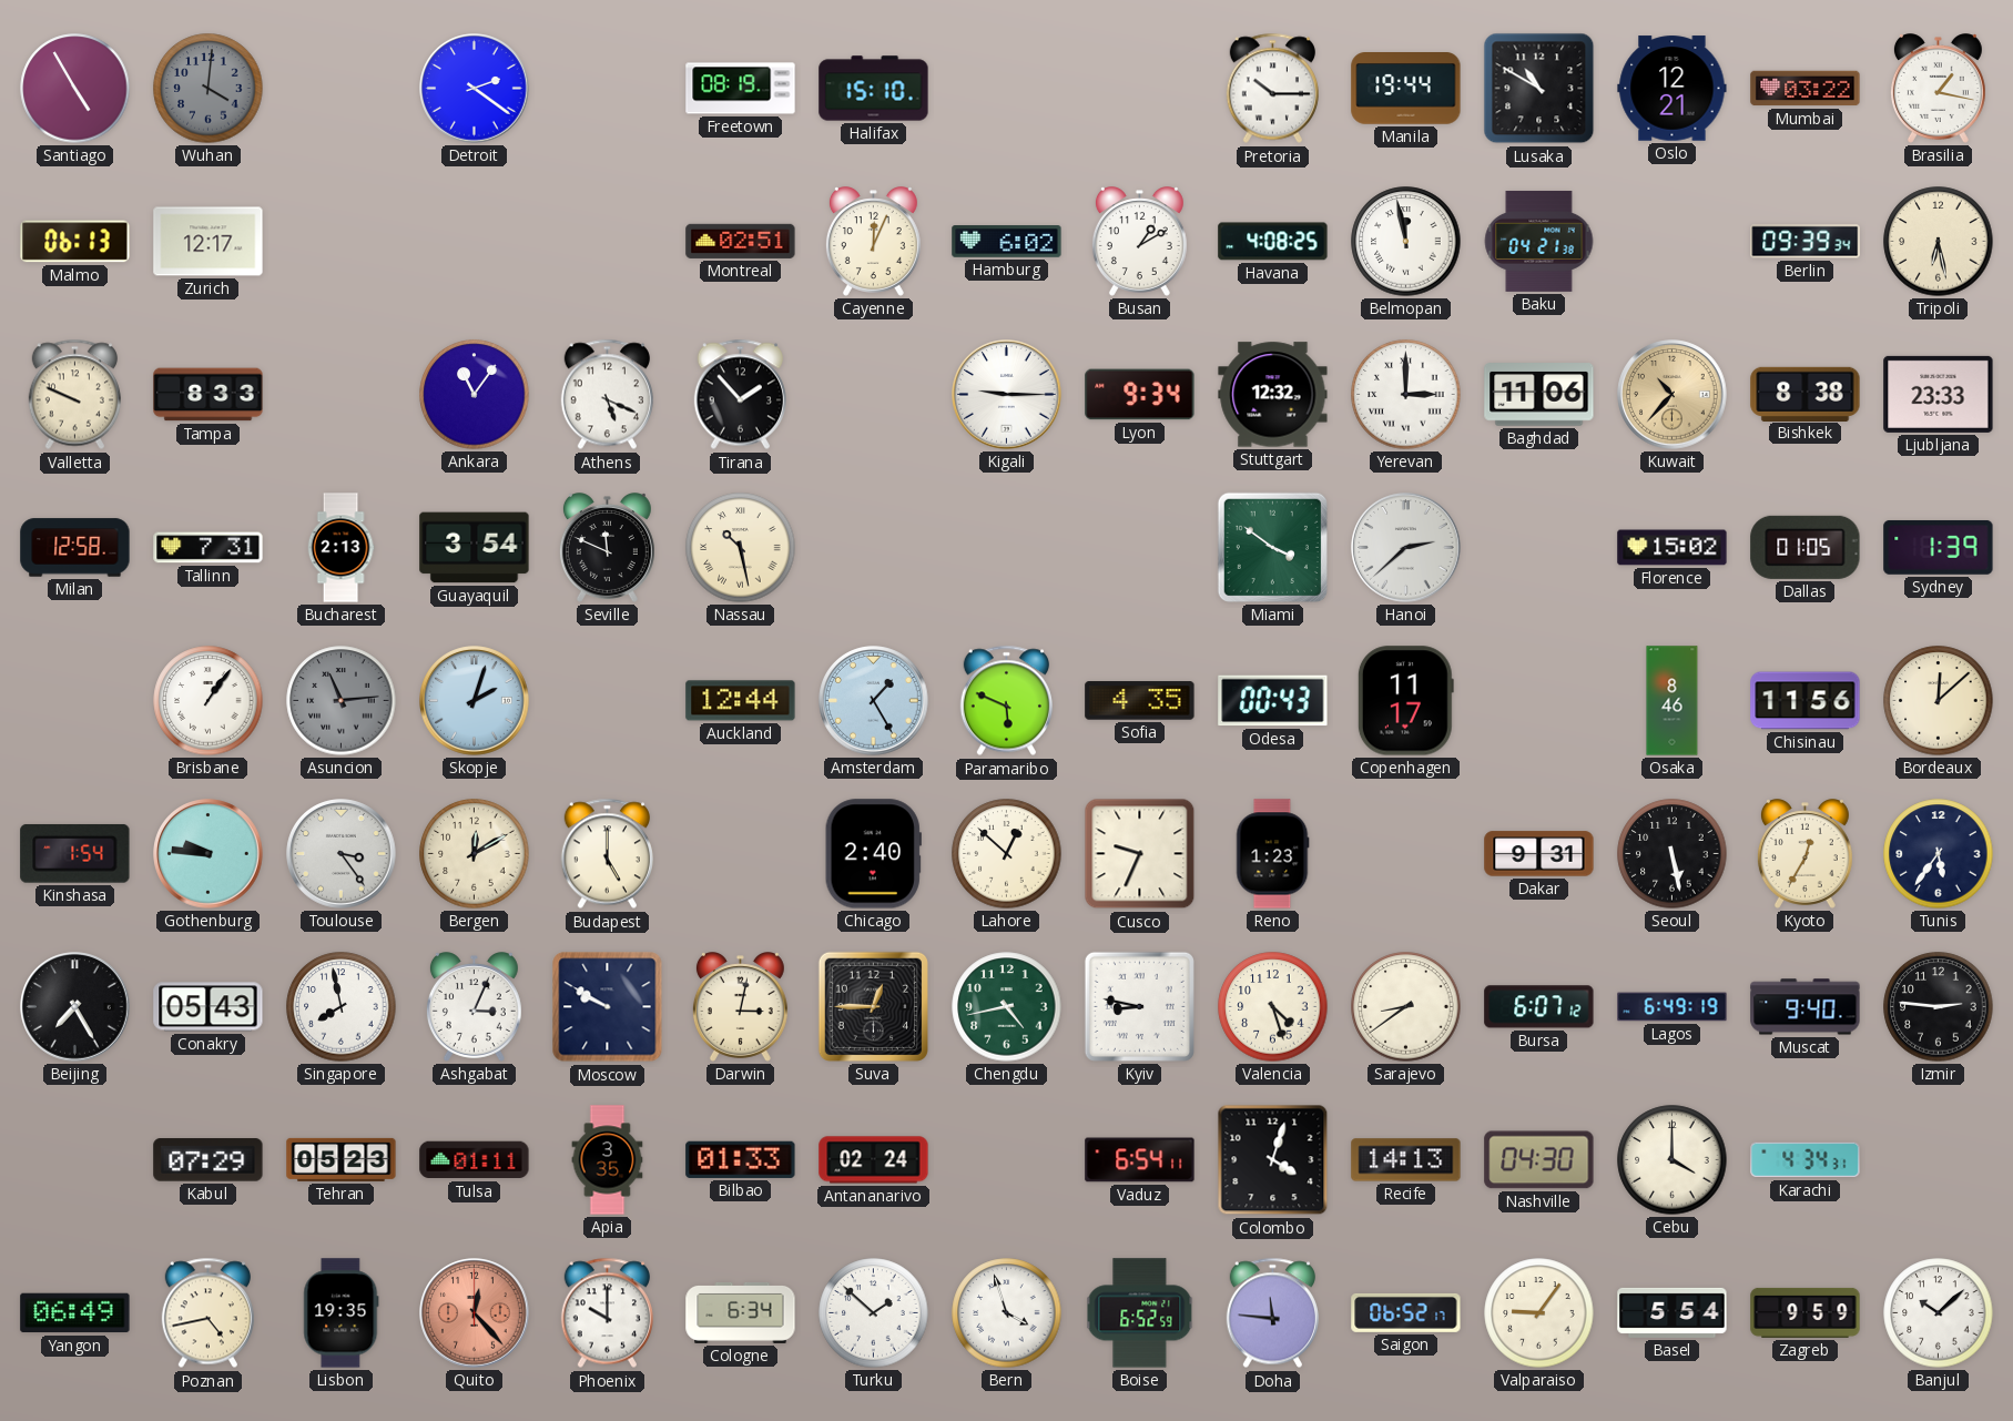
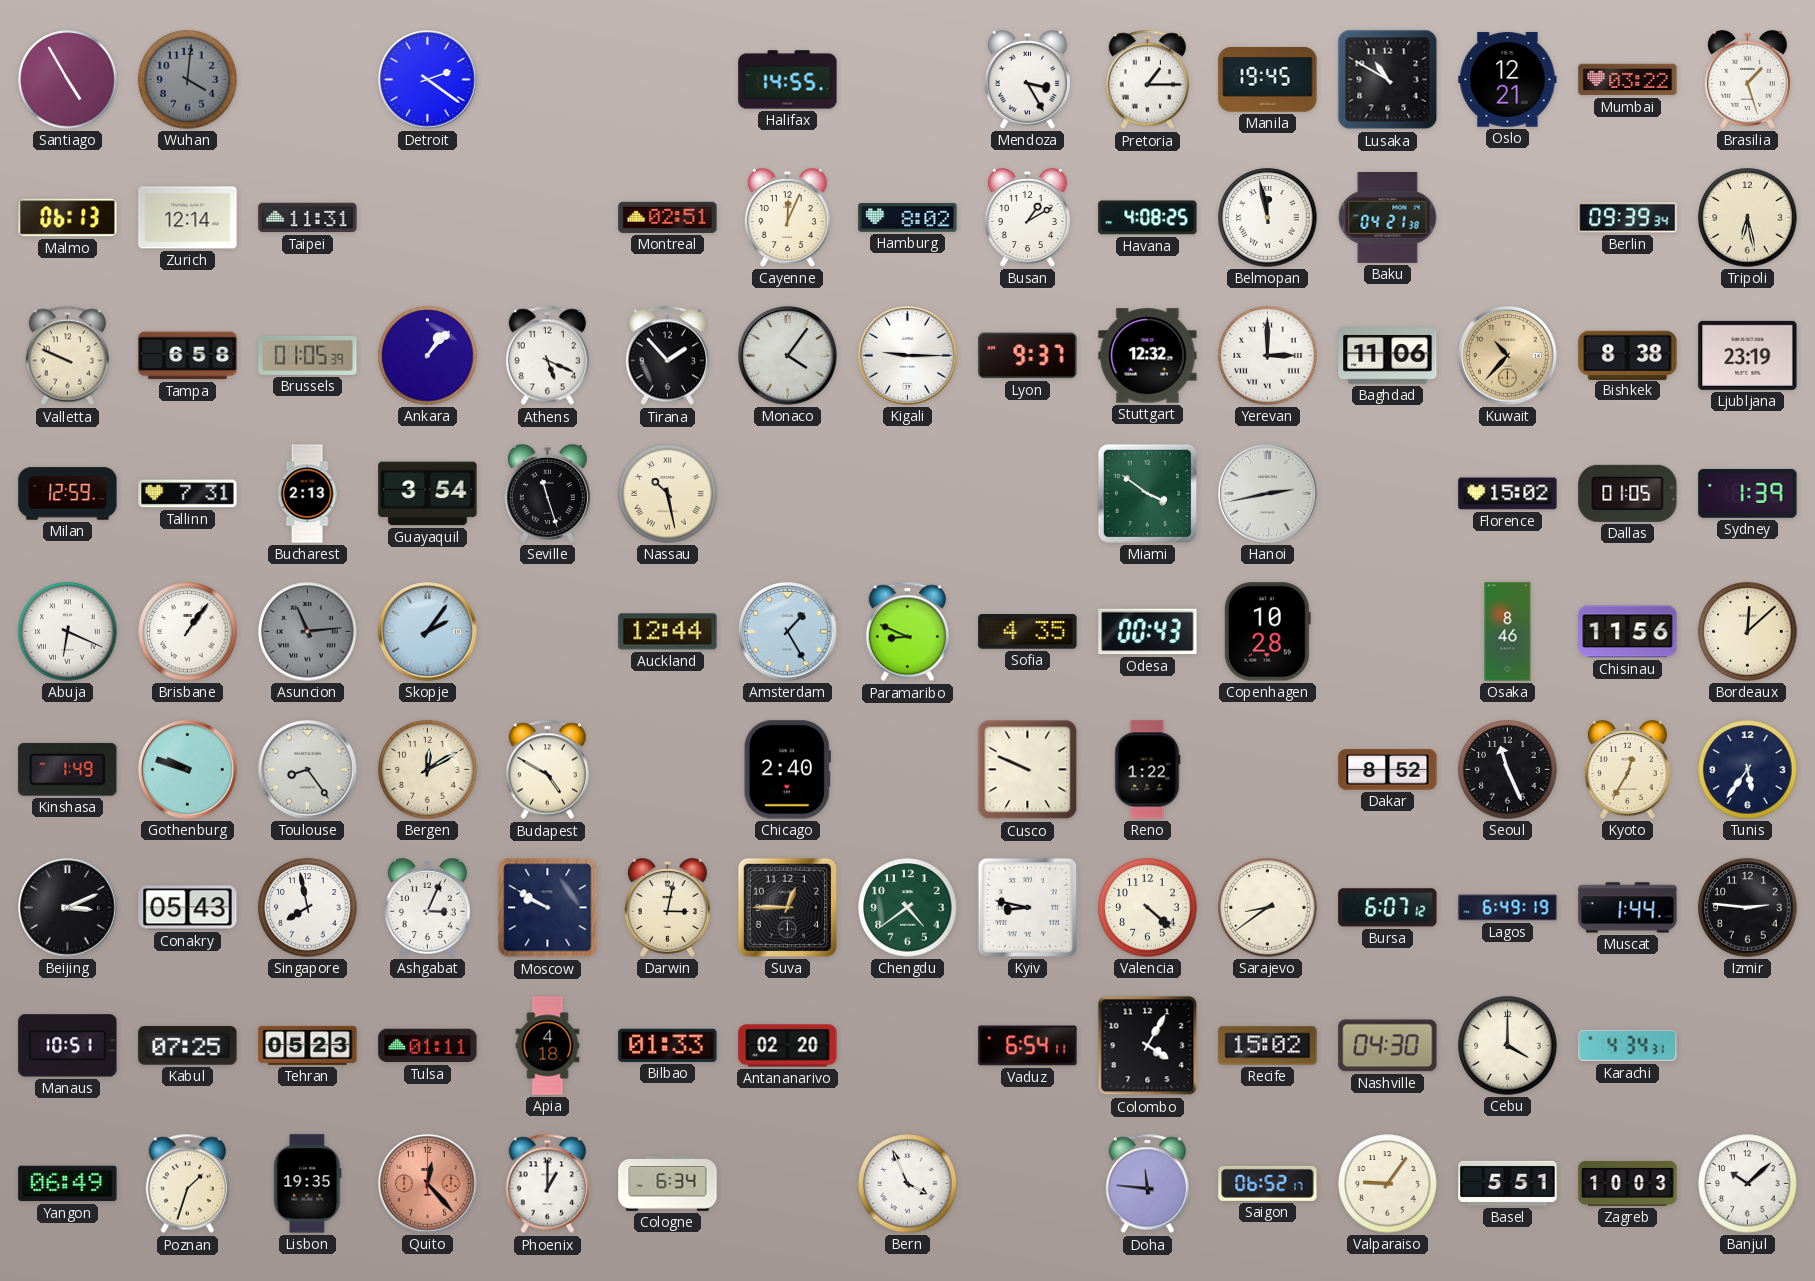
Freetown: 08:19 -> none
Halifax: 15:10 -> 14:55
Mendoza: none -> 3:25
Pretoria: 10:15 -> 1:15
Manila: 19:44 -> 19:45
Brasilia: 1:17 -> 1:27
Zurich: 12:17 -> 12:14
Taipei: none -> 11:31
Hamburg: 6:02 -> 8:02
Tampa: 8:33 -> 6:58
Brussels: none -> 01:05
Ankara: 11:06 -> 1:07
Monaco: none -> 4:06
Lyon: 9:34 -> 9:37
Ljubljana: 23:33 -> 23:19
Milan: 12:58 -> 12:59
Seville: 11:49 -> 11:27
Hanoi: 2:38 -> 2:43
Abuja: none -> 6:19
Skopje: 2:03 -> 2:06
Paramaribo: 5:49 -> 8:49
Copenhagen: 11:17 -> 10:28
Kinshasa: 1:54 -> 1:49
Gothenburg: 9:46 -> 9:48
Toulouse: 3:24 -> 8:24
Budapest: 5:00 -> 4:50
Lahore: 12:52 -> none
Cusco: 9:34 -> 9:49
Reno: 1:23 -> 1:22
Dakar: 9:31 -> 8:52
Seoul: 5:28 -> 11:26
Beijing: 7:25 -> 3:11
Chengdu: 4:43 -> 4:39
Valencia: 4:27 -> 4:22
Muscat: 9:40 -> 1:44
Manaus: none -> 10:51
Kabul: 07:29 -> 07:25
Apia: 3:35 -> 4:18
Antananarivo: 02:24 -> 02:20
Colombo: 4:03 -> 4:05
Recife: 14:13 -> 15:02
Poznan: 4:43 -> 1:33
Phoenix: 10:00 -> 1:00
Turku: 1:52 -> none
Bern: 3:57 -> 3:56
Boise: 6:52 -> none
Basel: 5:54 -> 5:51
Zagreb: 9:59 -> 10:03
